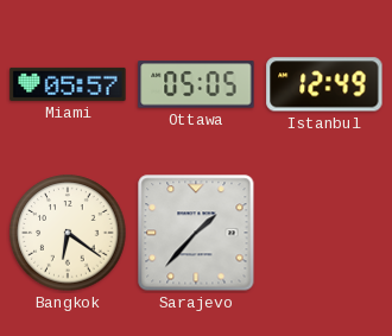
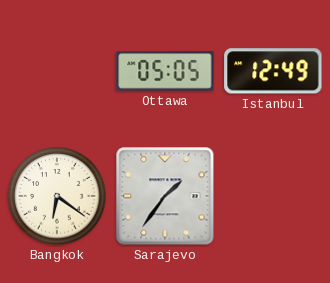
Miami: 05:57 -> none
Sarajevo: 1:37 -> 1:36
